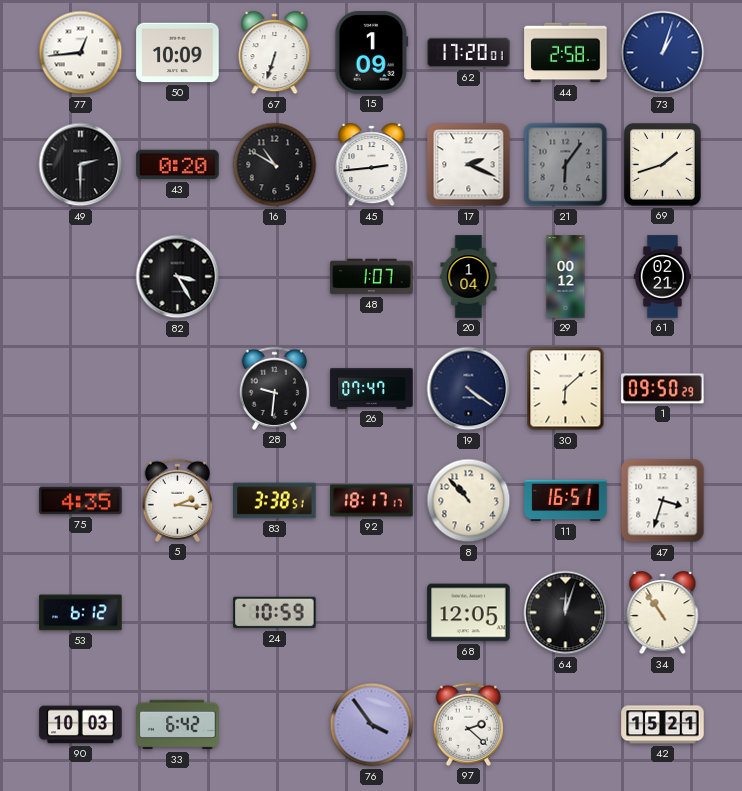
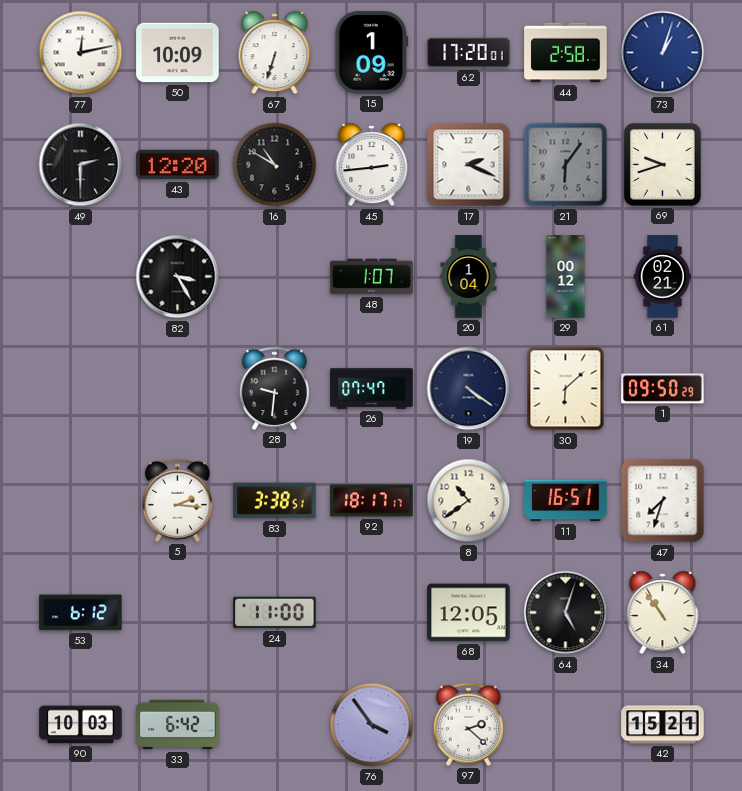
77: 12:44 -> 12:13
43: 0:20 -> 12:20
69: 1:42 -> 9:42
75: 4:35 -> none
8: 10:53 -> 10:39
47: 3:33 -> 7:33
24: 10:59 -> 11:00
64: 12:03 -> 5:03
